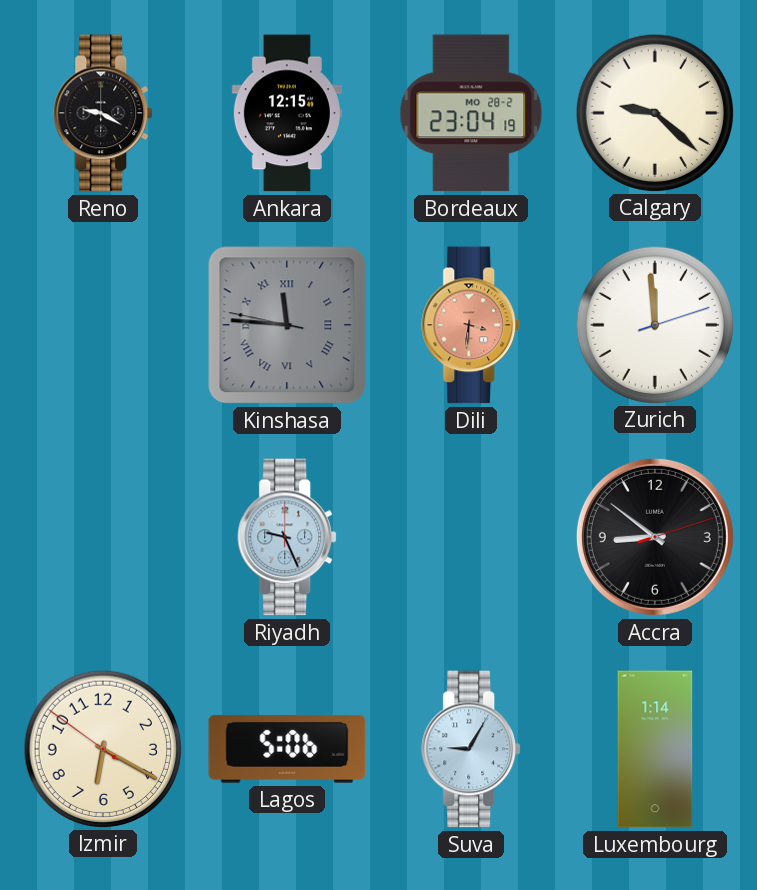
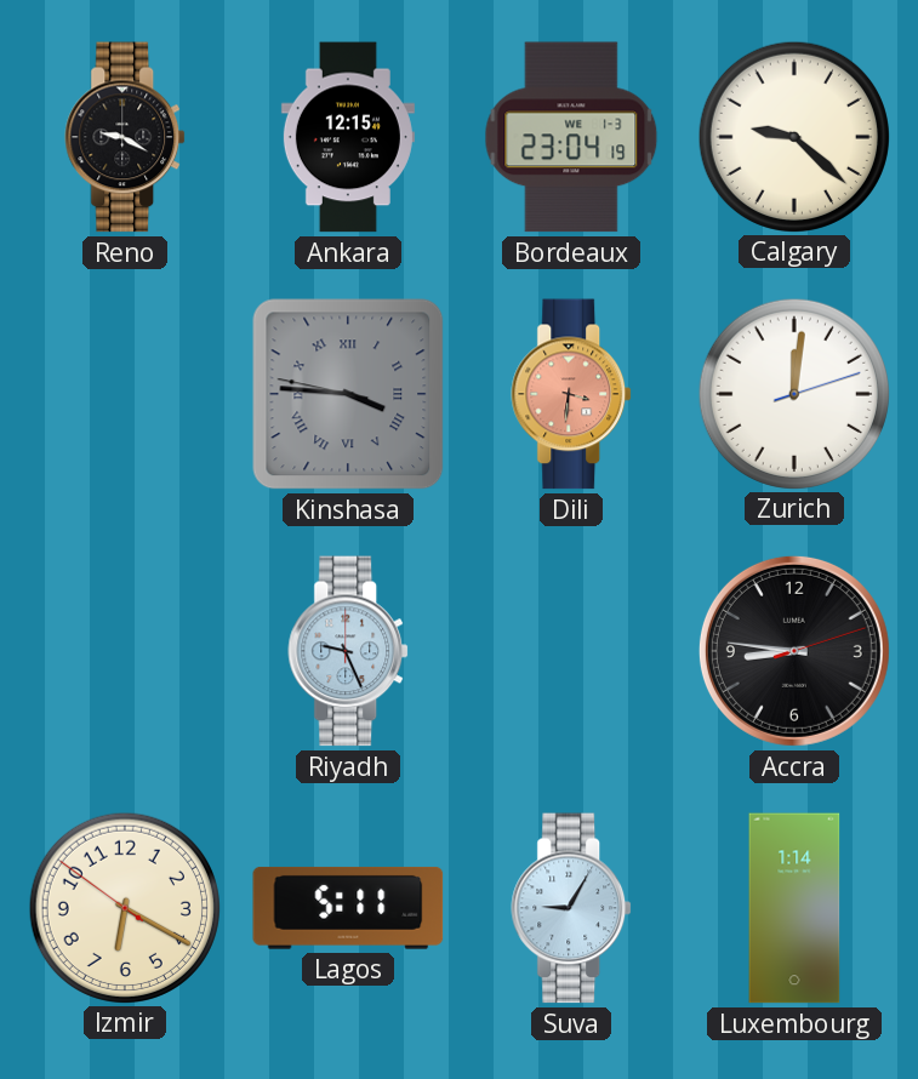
Bordeaux date: MO 28-2 -> WE 1-3
Kinshasa: 11:45 -> 3:45
Zurich: 11:59 -> 12:01
Accra: 8:51 -> 8:46
Lagos: 5:06 -> 5:11
